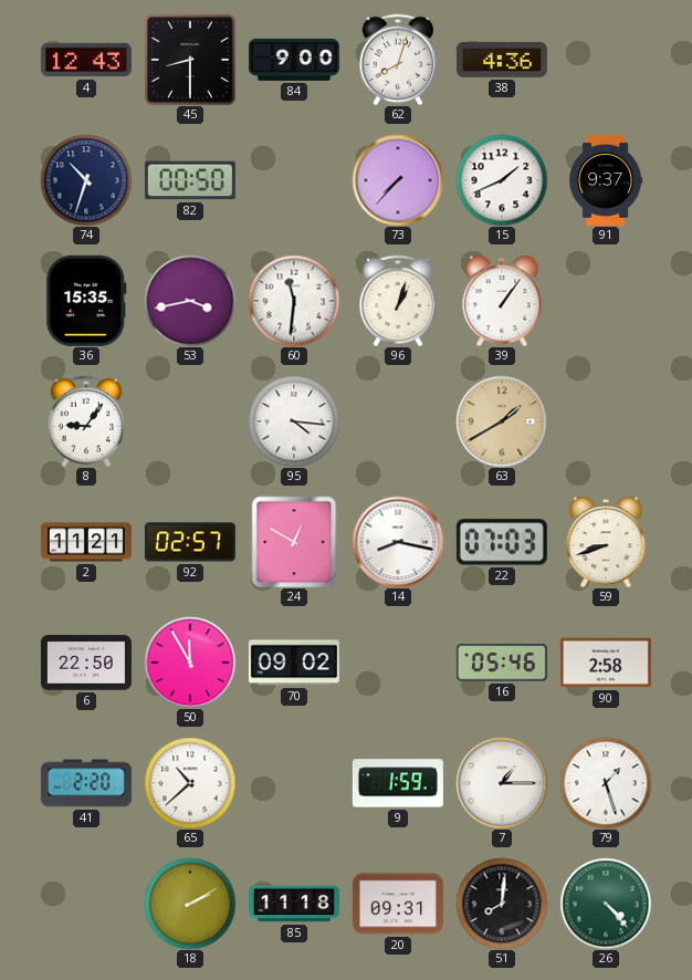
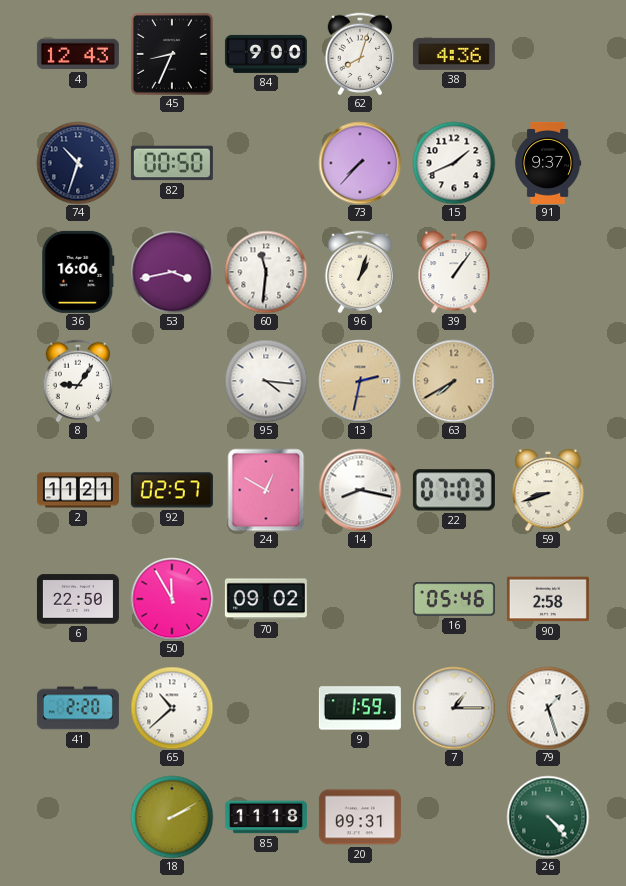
45: 8:30 -> 8:34
36: 15:35 -> 16:06
13: none -> 2:32
63: 1:40 -> 7:40
51: 8:01 -> none
